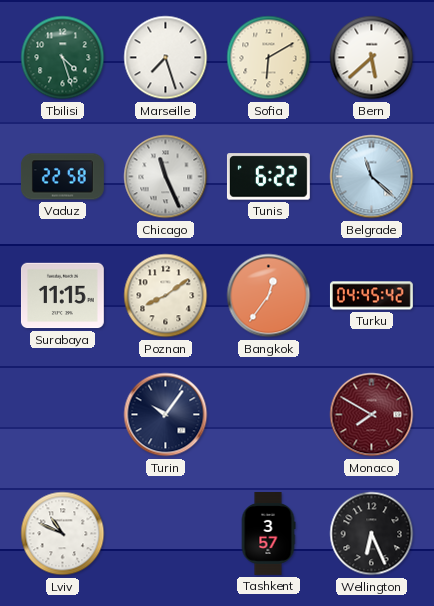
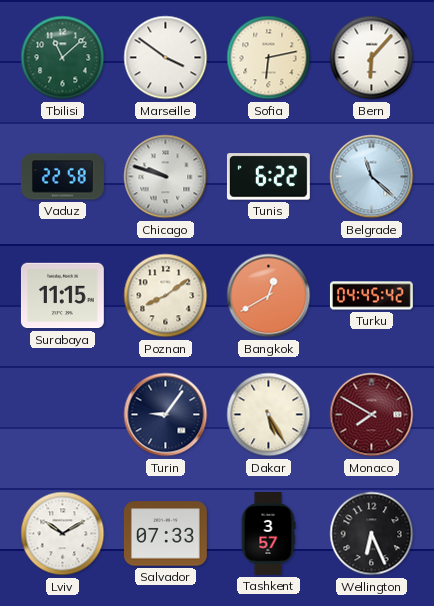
Tbilisi: 4:27 -> 11:08
Marseille: 7:27 -> 3:51
Sofia: 6:10 -> 6:13
Bern: 5:38 -> 6:07
Chicago: 11:26 -> 9:48
Bangkok: 12:36 -> 12:40
Turin: 10:06 -> 9:06
Dakar: none -> 5:25
Lviv: 10:49 -> 10:10
Salvador: none -> 07:33
